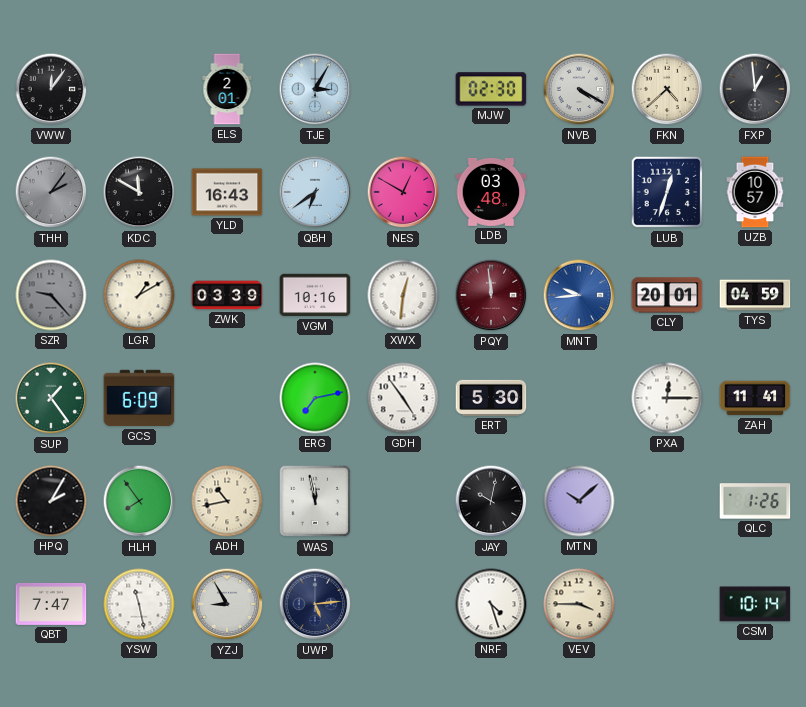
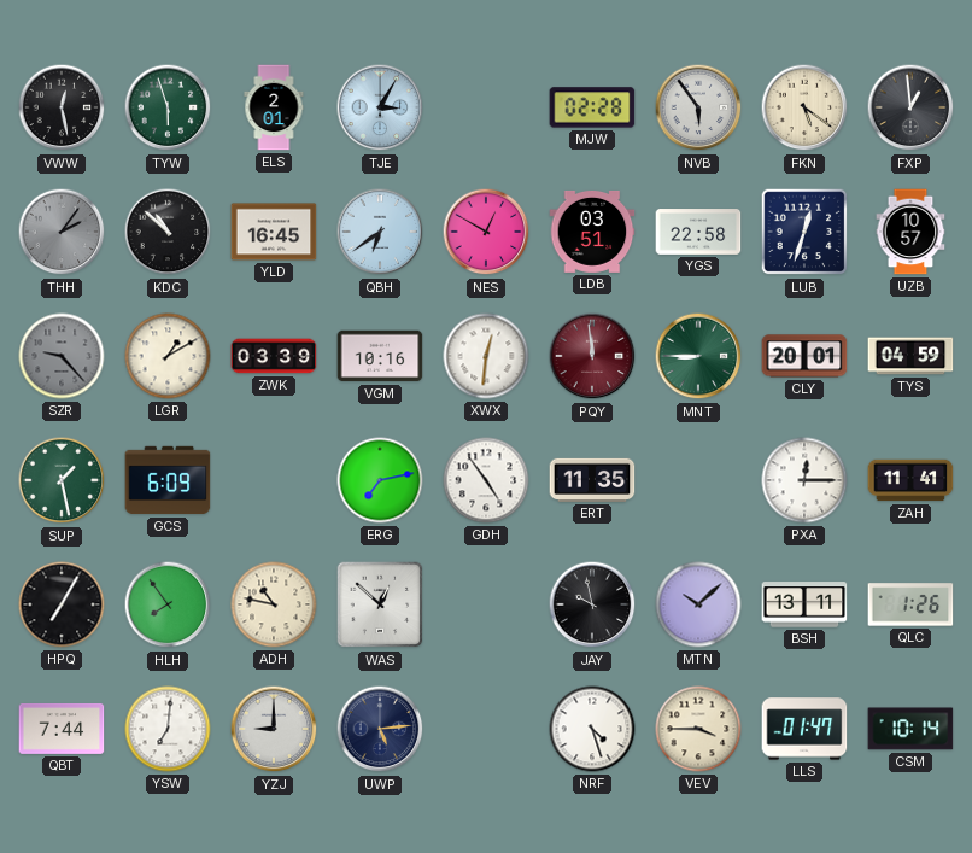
VWW: 12:06 -> 12:28
TYW: none -> 5:57
MJW: 02:30 -> 02:28
NVB: 4:20 -> 5:54
FKN: 4:38 -> 5:21
KDC: 11:50 -> 10:52
YLD: 16:43 -> 16:45
LDB: 03:48 -> 03:51
YGS: none -> 22:58
MNT: 9:44 -> 8:45
MNT dial: blue -> green
SUP: 1:24 -> 1:28
ERT: 5:30 -> 11:35
HPQ: 2:05 -> 7:05
ADH: 10:43 -> 10:47
WAS: 11:58 -> 12:52
JAY: 10:02 -> 9:58
BSH: none -> 13:11
QBT: 7:47 -> 7:44
YSW: 11:28 -> 7:01
YZJ: 8:55 -> 9:00
LLS: none -> 01:47
